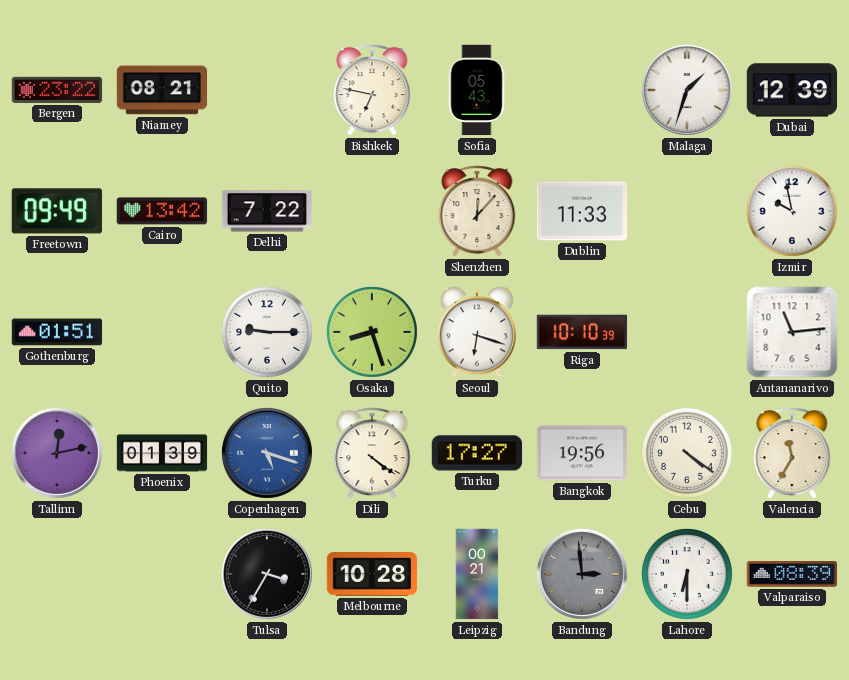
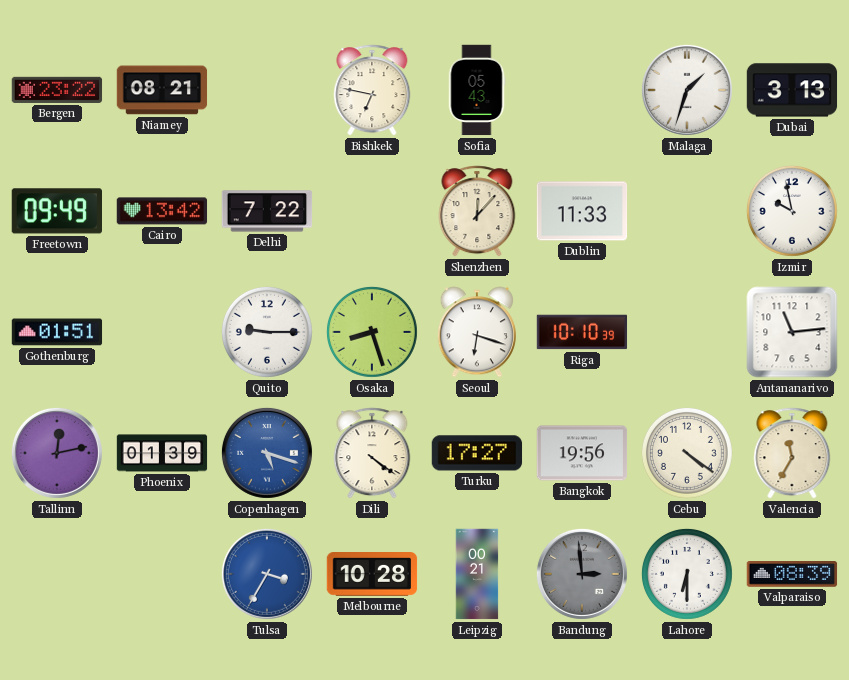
Dubai: 12:39 -> 3:13
Tulsa dial: black -> blue
